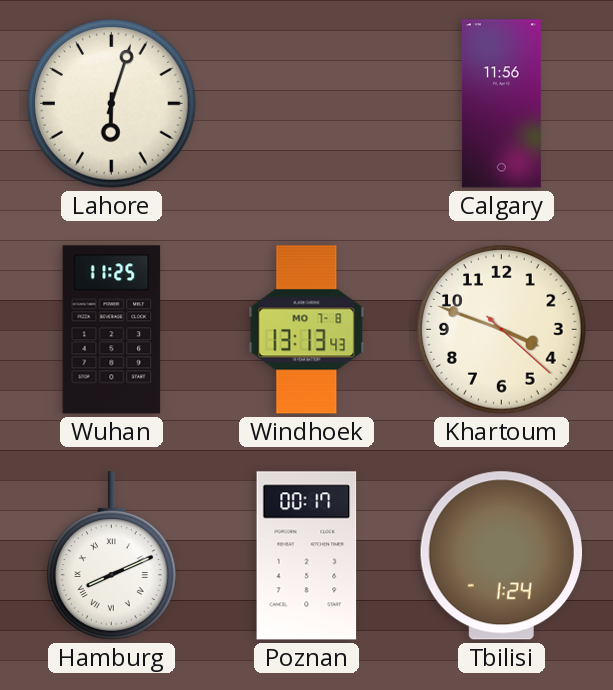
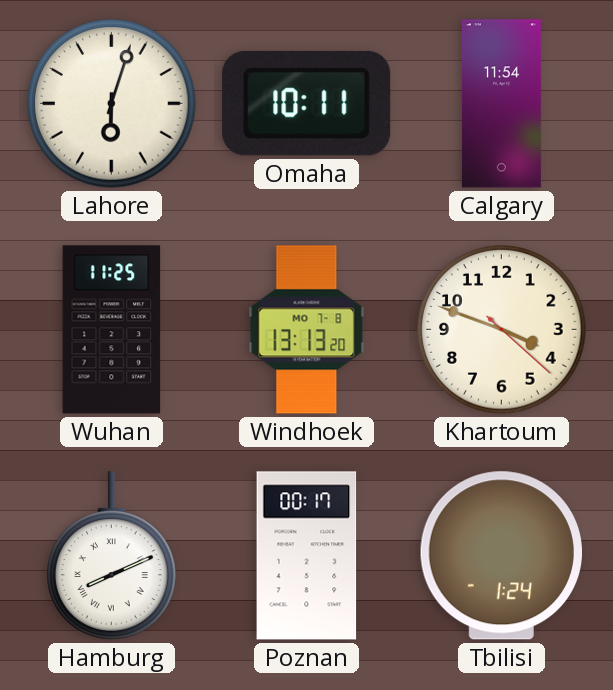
Omaha: none -> 10:11
Calgary: 11:56 -> 11:54
Windhoek: 13:13:43 -> 13:13:20
